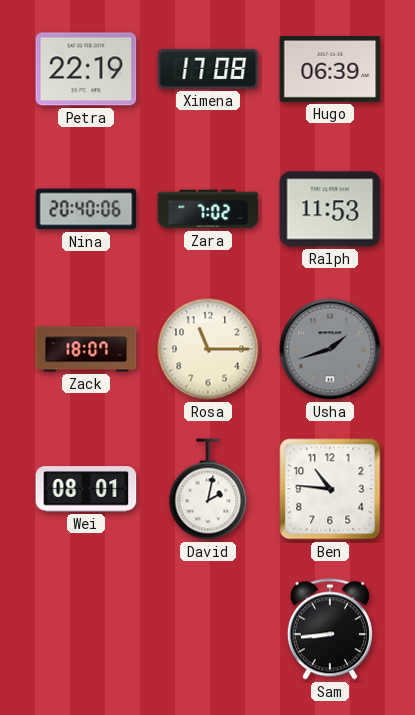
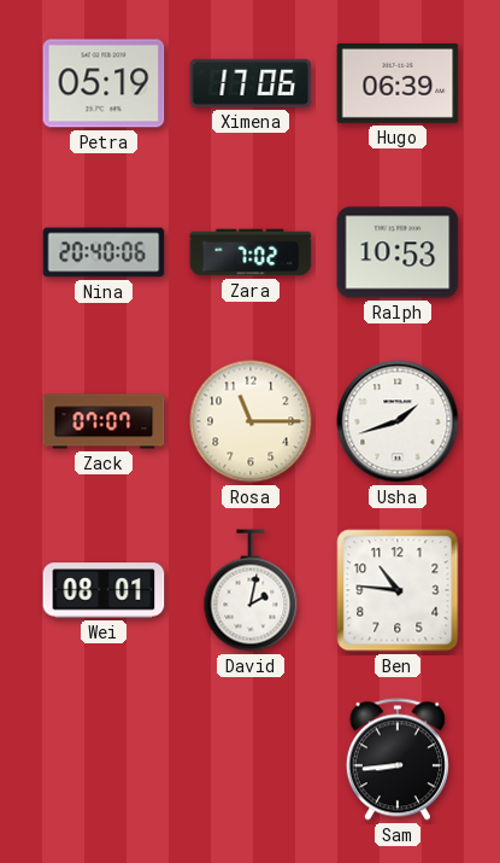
Petra: 22:19 -> 05:19
Ximena: 17:08 -> 17:06
Ralph: 11:53 -> 10:53
Zack: 18:07 -> 07:07
Usha dial: grey -> white
